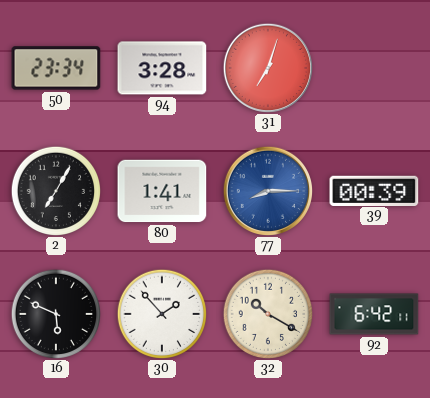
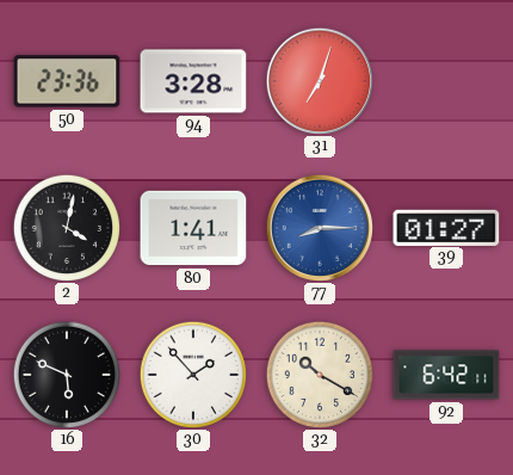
50: 23:34 -> 23:36
2: 7:05 -> 4:02
39: 00:39 -> 01:27
